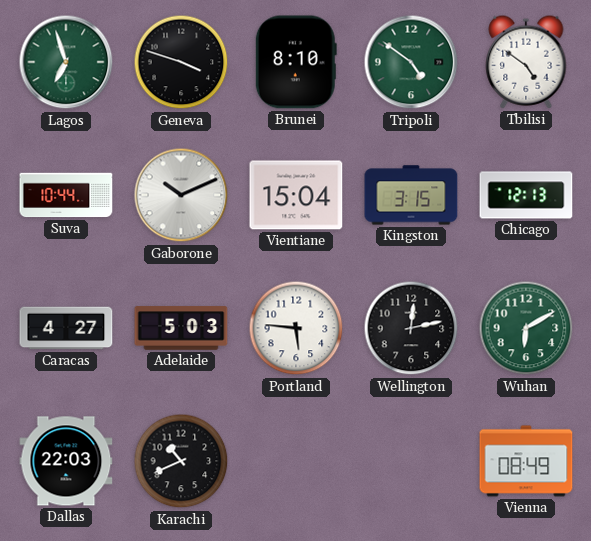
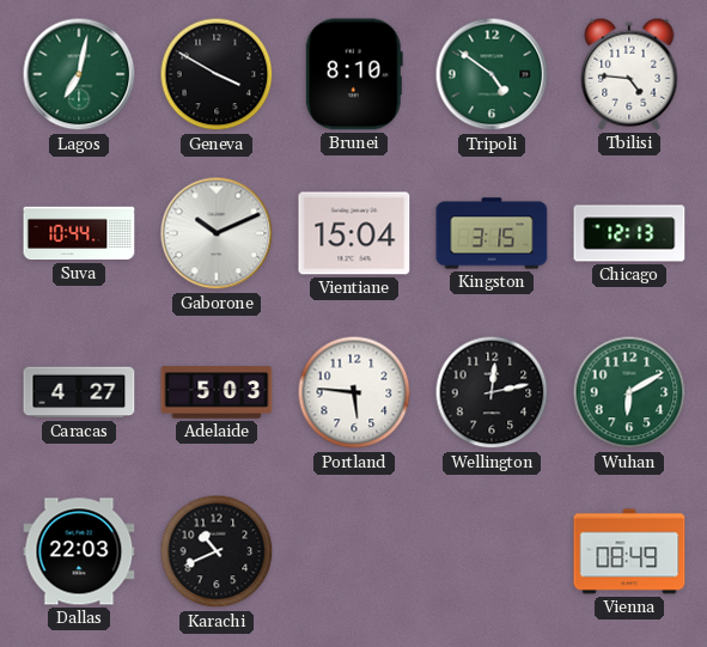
Lagos: 6:57 -> 7:02
Geneva: 3:48 -> 3:50
Tbilisi: 4:51 -> 4:46
